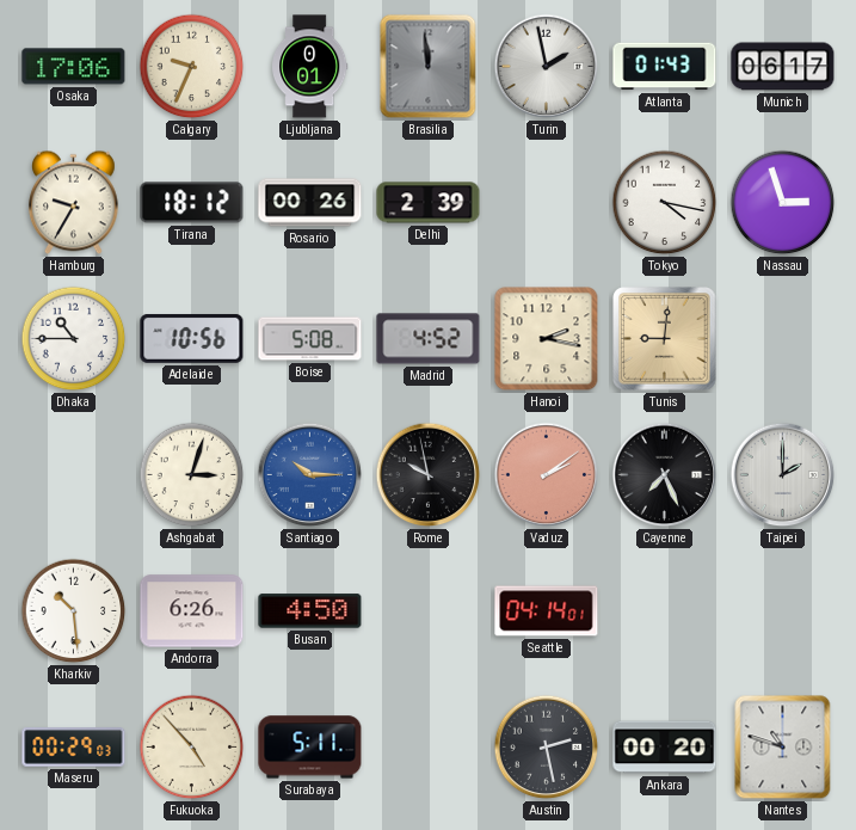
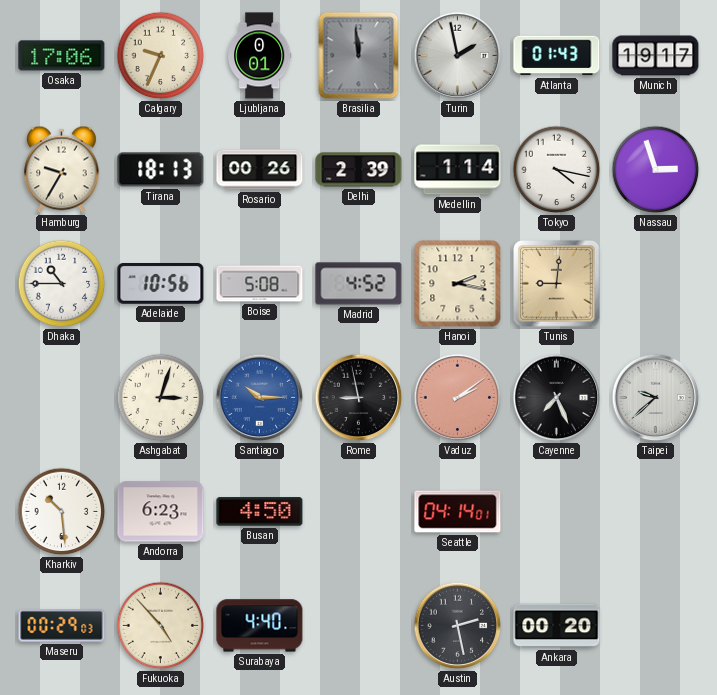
Munich: 06:17 -> 19:17
Tirana: 18:12 -> 18:13
Medellin: none -> 1:14
Rome: 9:58 -> 8:58
Taipei: 2:00 -> 9:38
Andorra: 6:26 -> 6:23
Surabaya: 5:11 -> 4:40
Nantes: 10:48 -> none
